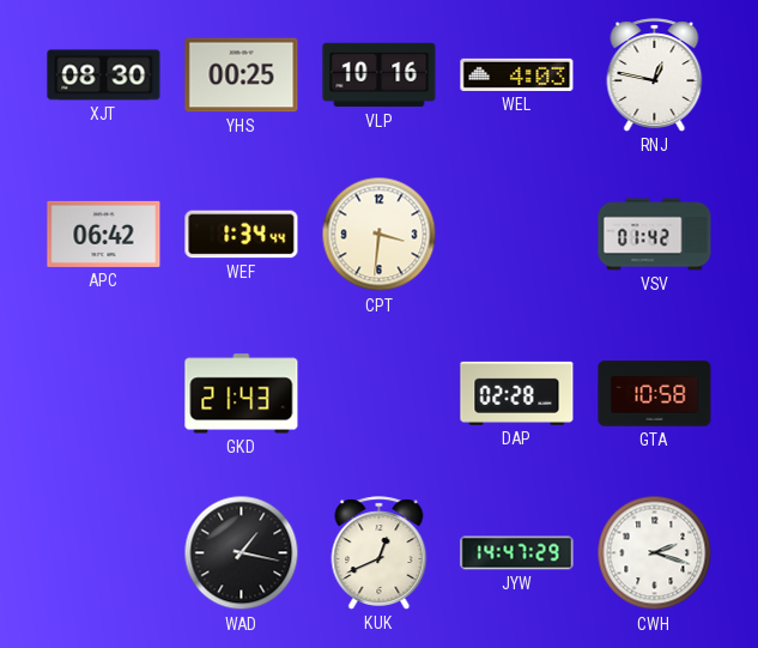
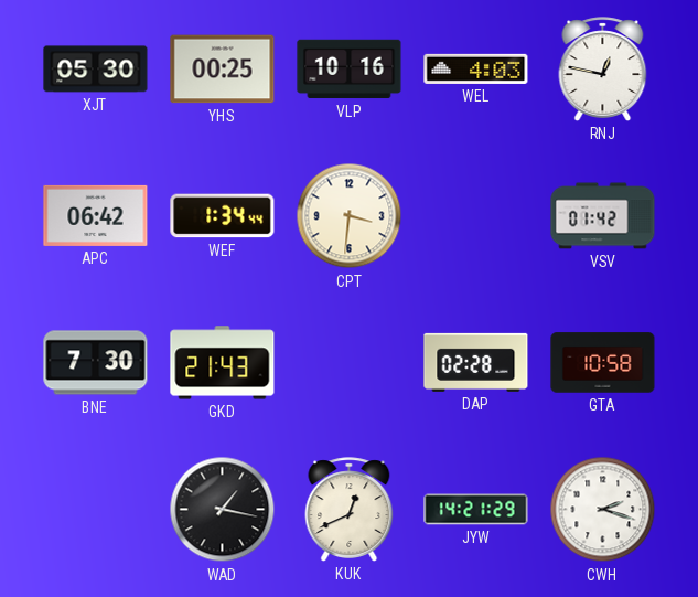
XJT: 08:30 -> 05:30
BNE: none -> 7:30
JYW: 14:47 -> 14:21
